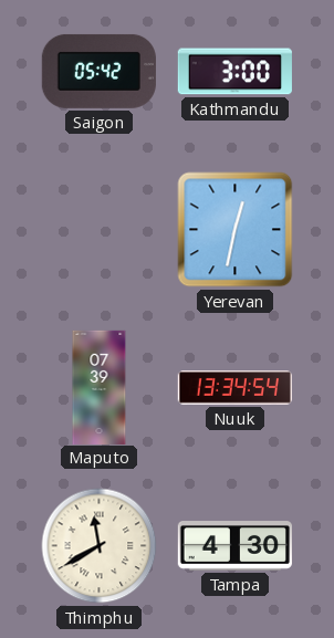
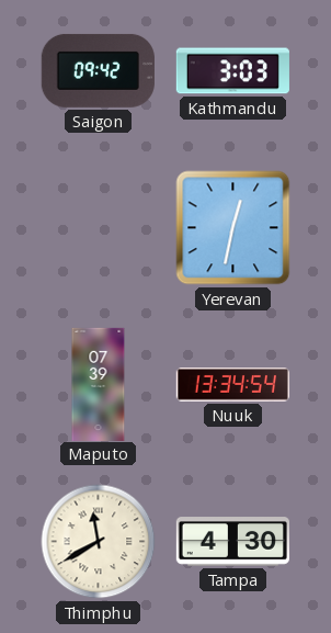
Saigon: 05:42 -> 09:42
Kathmandu: 3:00 -> 3:03
